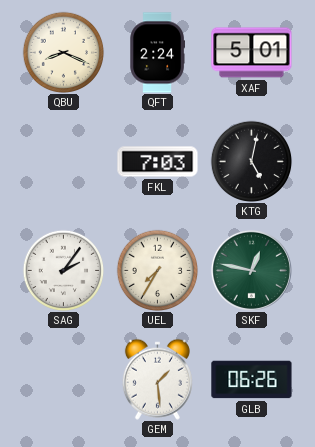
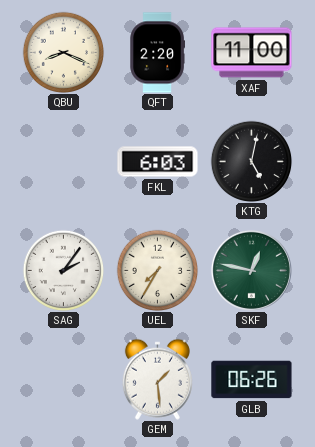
QFT: 2:24 -> 2:20
XAF: 5:01 -> 11:00
FKL: 7:03 -> 6:03
